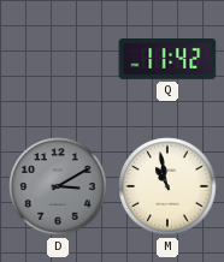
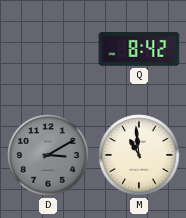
Q: 11:42 -> 8:42
M: 10:58 -> 10:59
